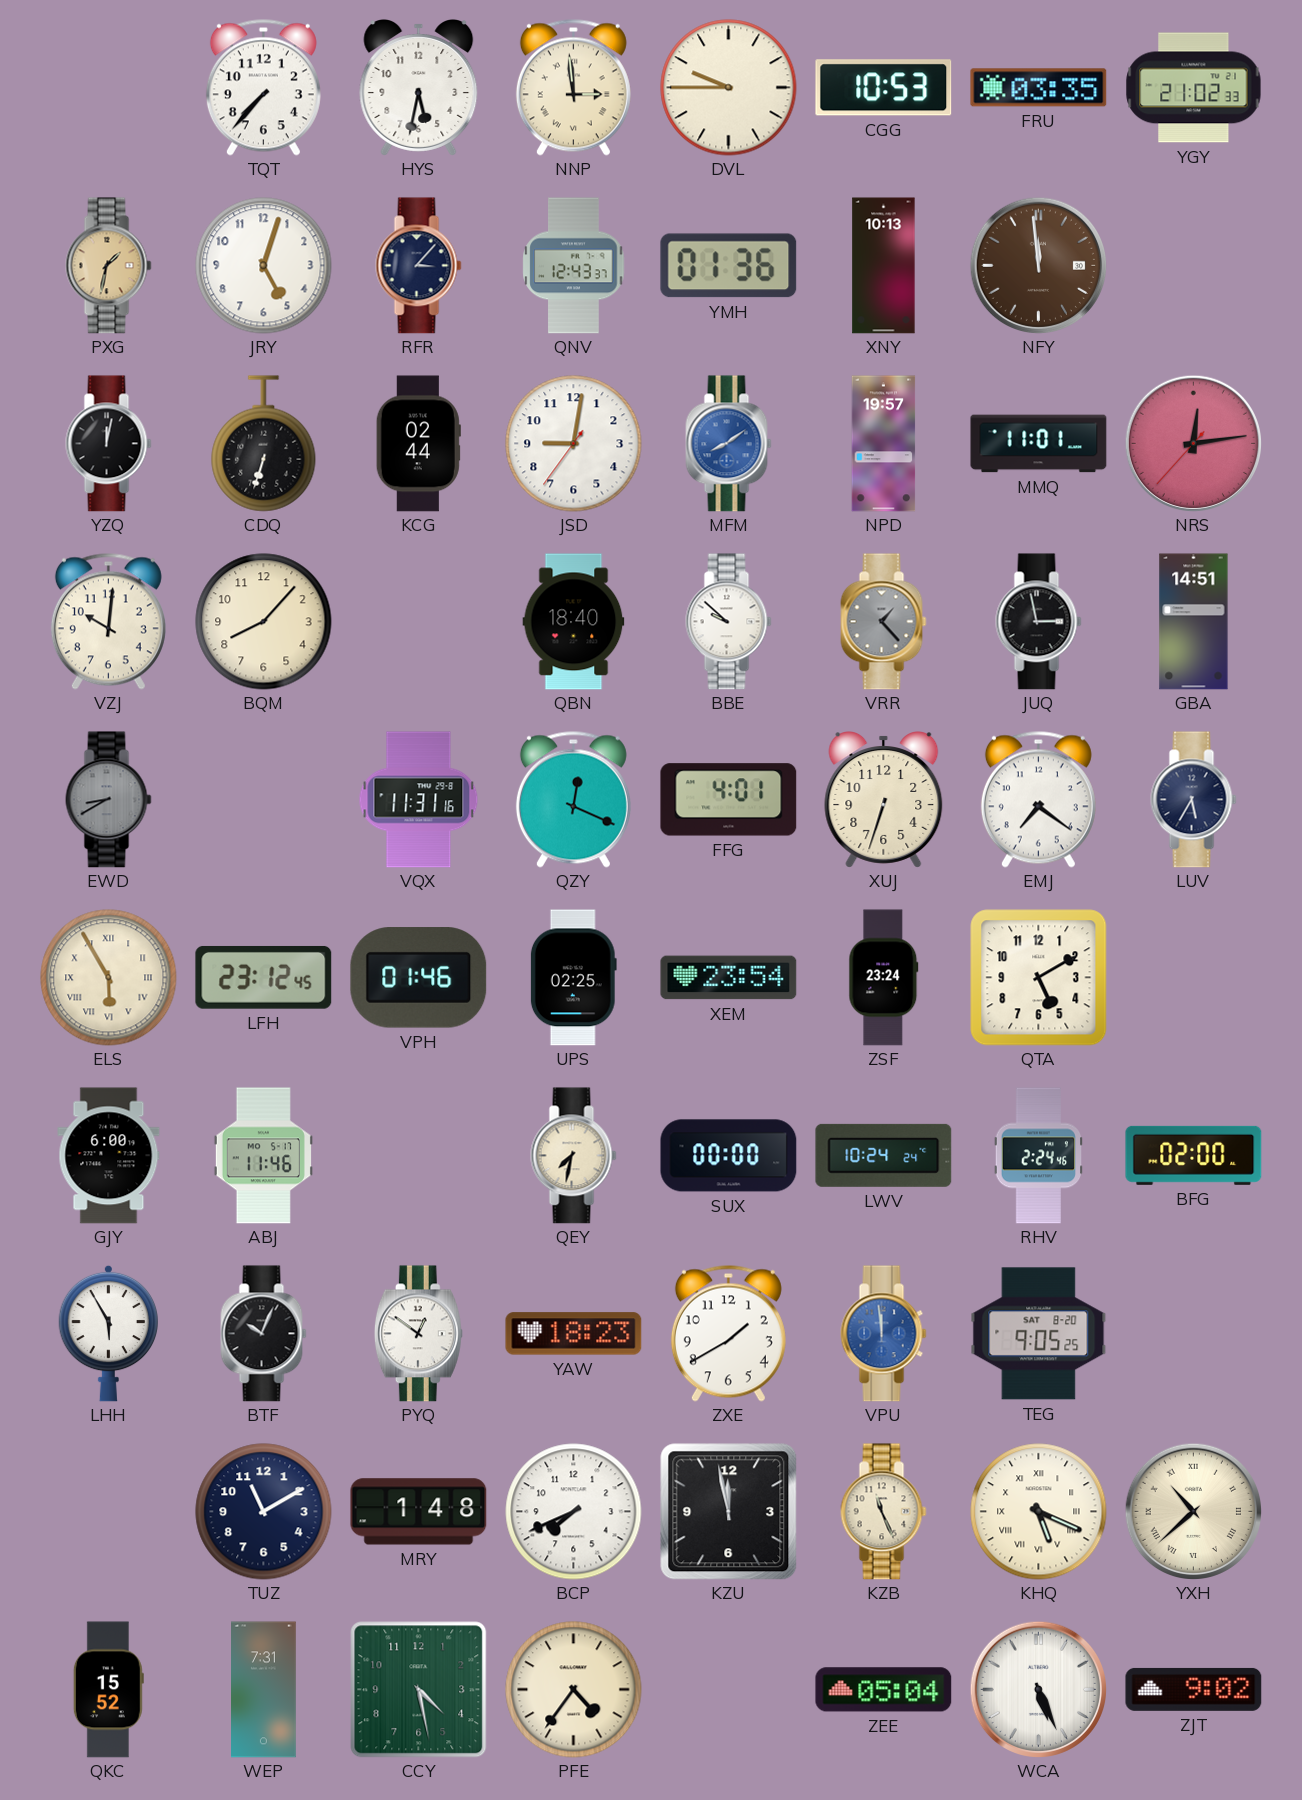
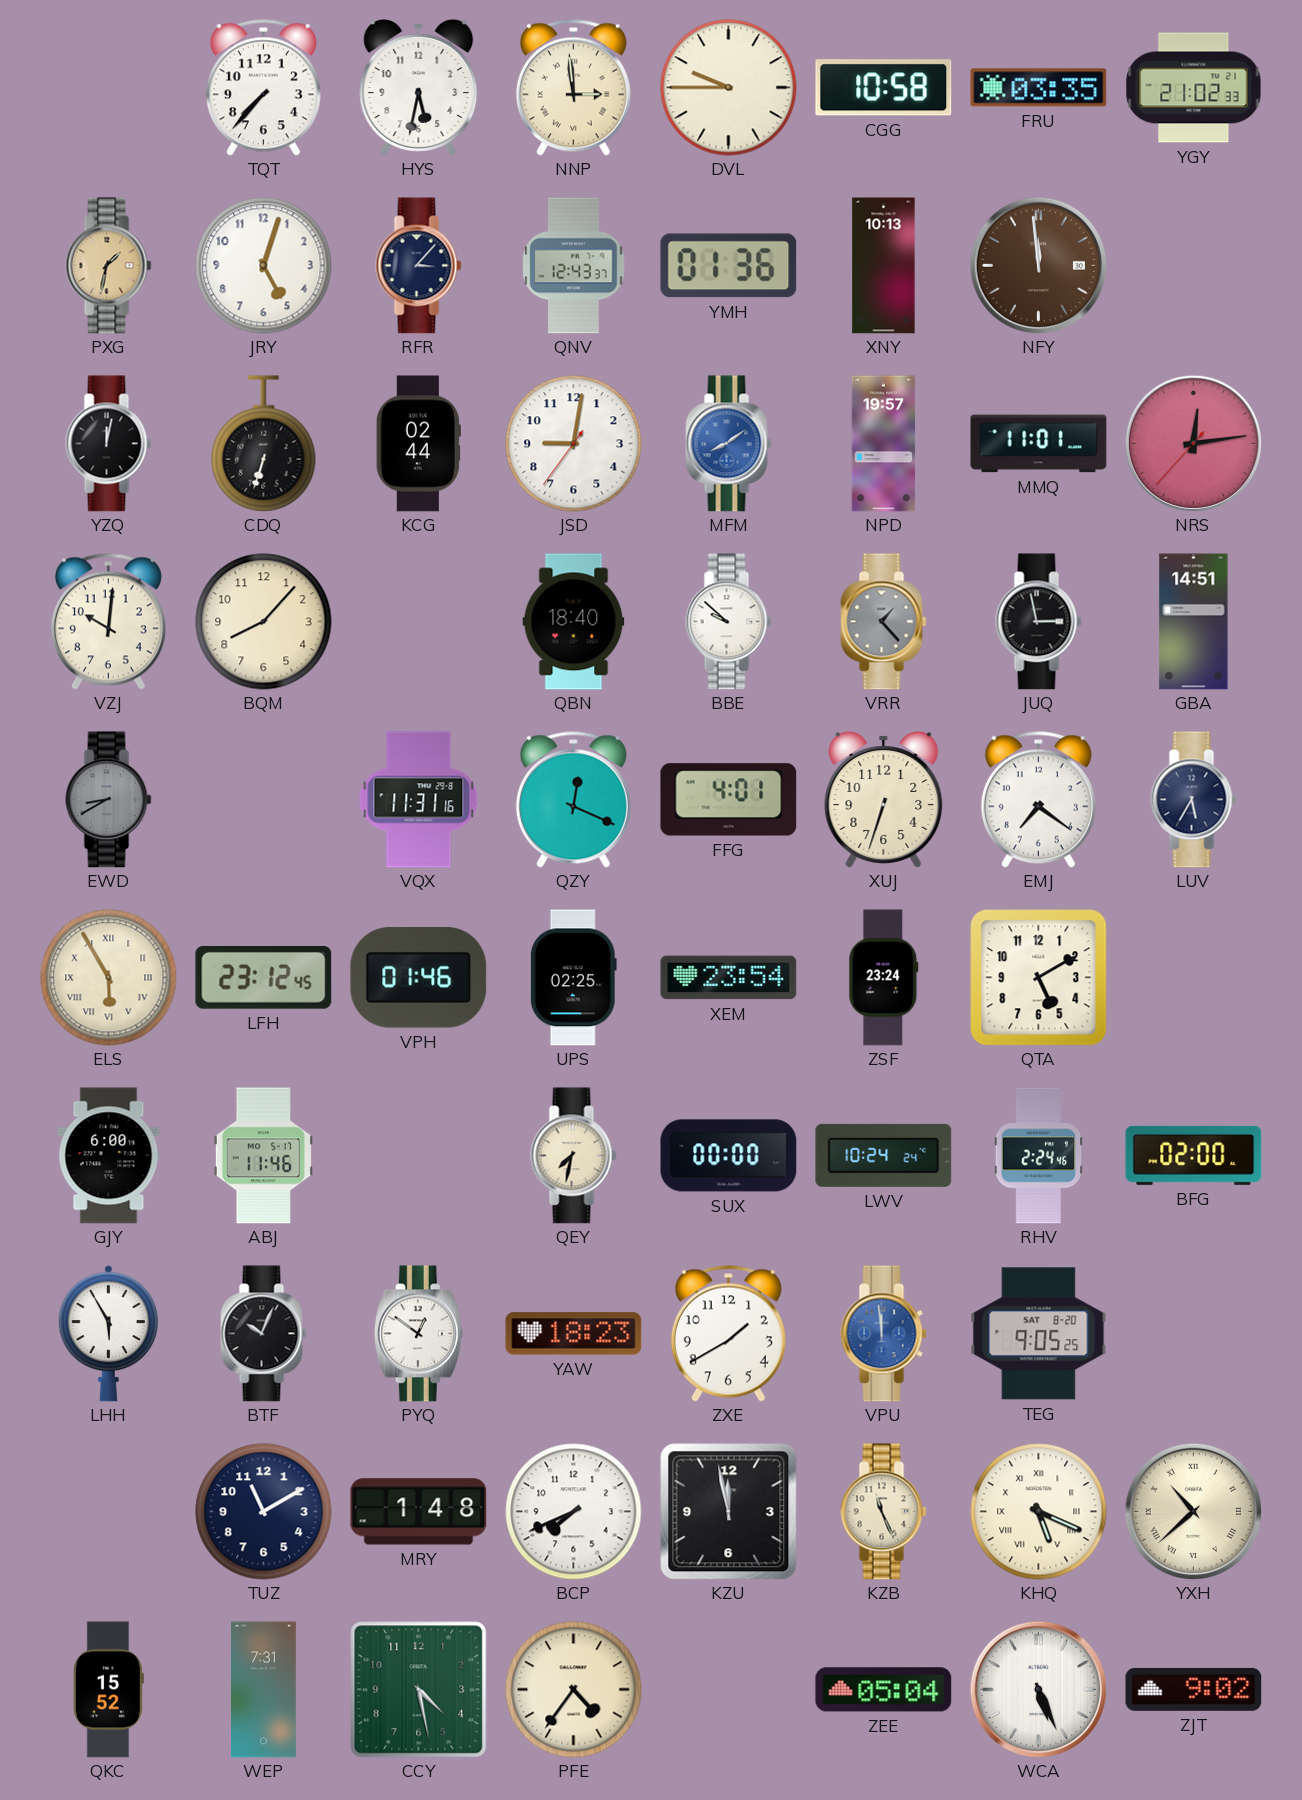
CGG: 10:53 -> 10:58
